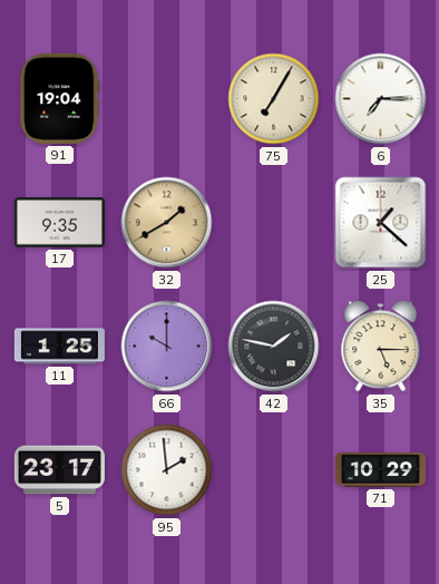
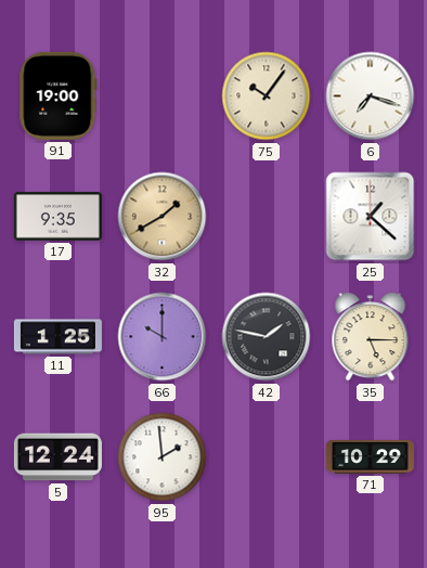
91: 19:04 -> 19:00
75: 7:05 -> 10:06
6: 7:15 -> 7:18
5: 23:17 -> 12:24
